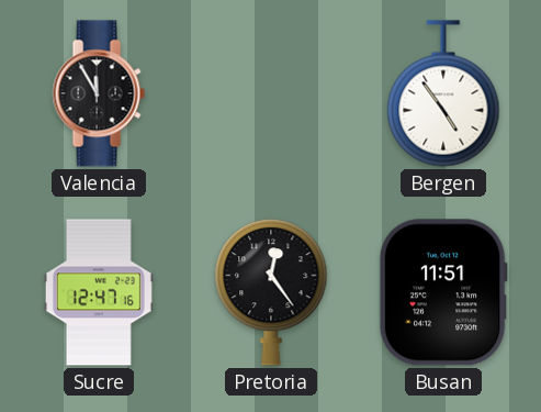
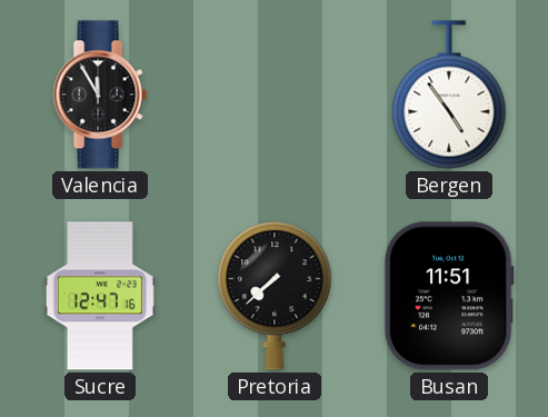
Pretoria: 12:24 -> 7:38
